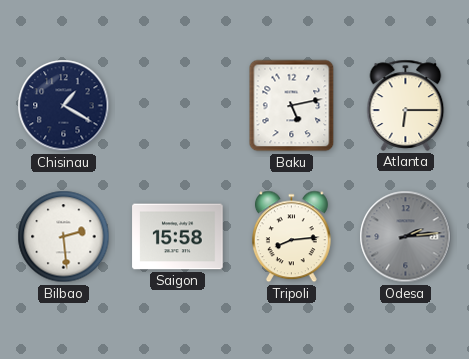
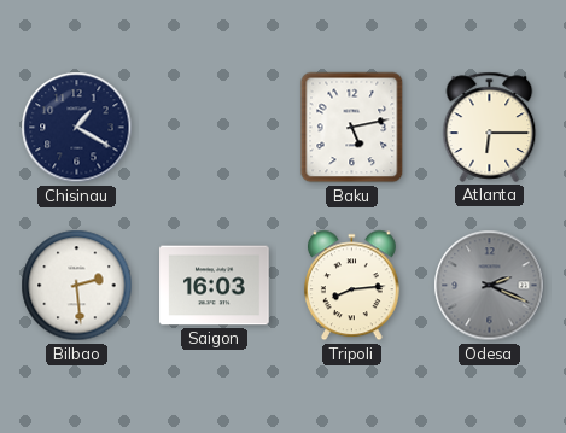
Saigon: 15:58 -> 16:03
Odesa: 2:14 -> 2:19
